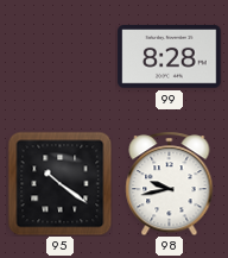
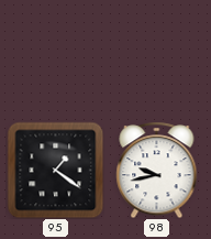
99: 8:28 -> none
95: 10:21 -> 1:21
